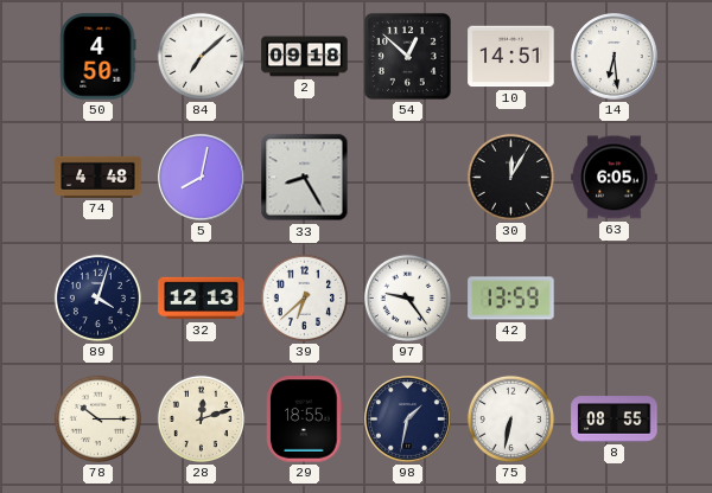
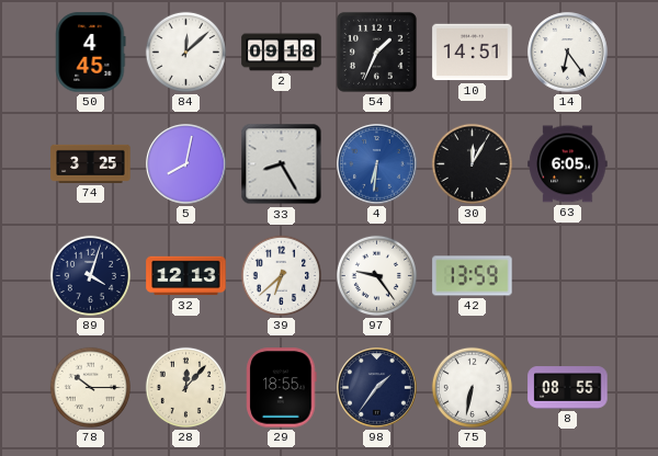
50: 4:50 -> 4:45
84: 7:08 -> 12:08
54: 12:52 -> 1:34
14: 6:29 -> 6:24
74: 4:48 -> 3:25
4: none -> 6:31
28: 12:12 -> 12:07
98: 1:32 -> 1:36
